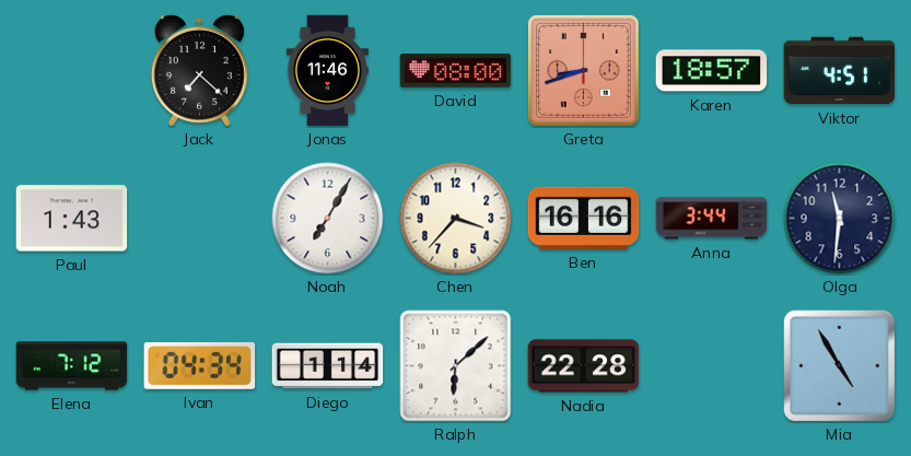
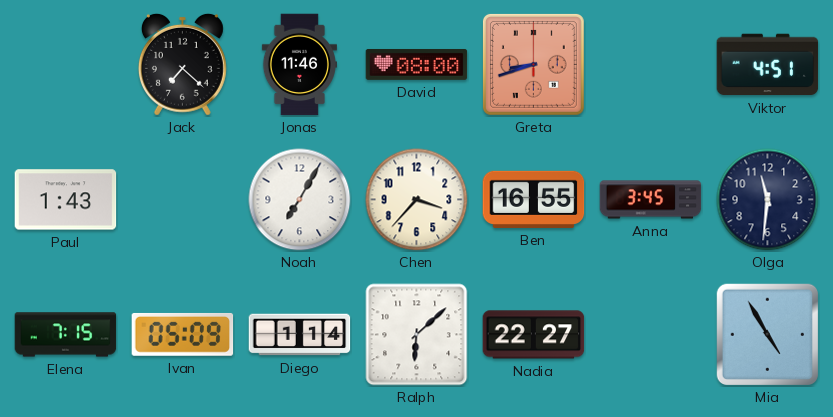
Karen: 18:57 -> none
Ben: 16:16 -> 16:55
Anna: 3:44 -> 3:45
Elena: 7:12 -> 7:15
Ivan: 04:34 -> 05:09
Nadia: 22:28 -> 22:27
